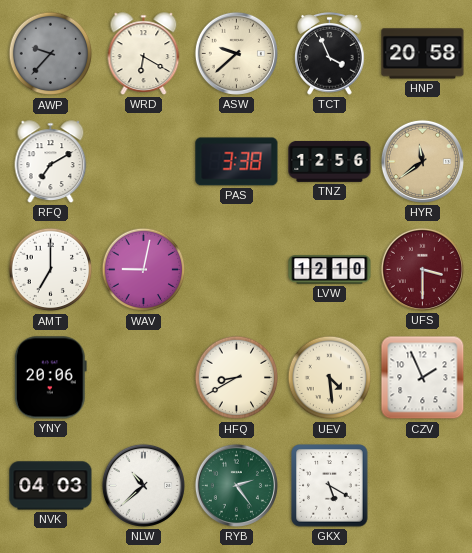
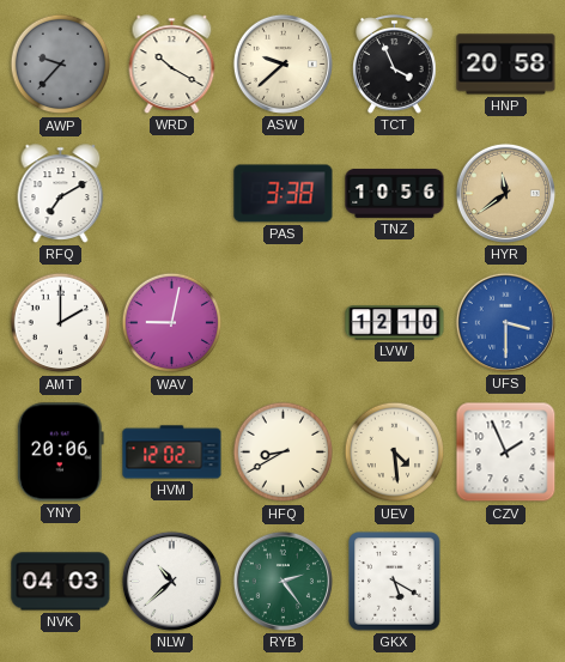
WRD: 6:20 -> 10:20
TNZ: 12:56 -> 10:56
AMT: 7:00 -> 2:00
UFS dial: burgundy -> blue
HVM: none -> 12:02
